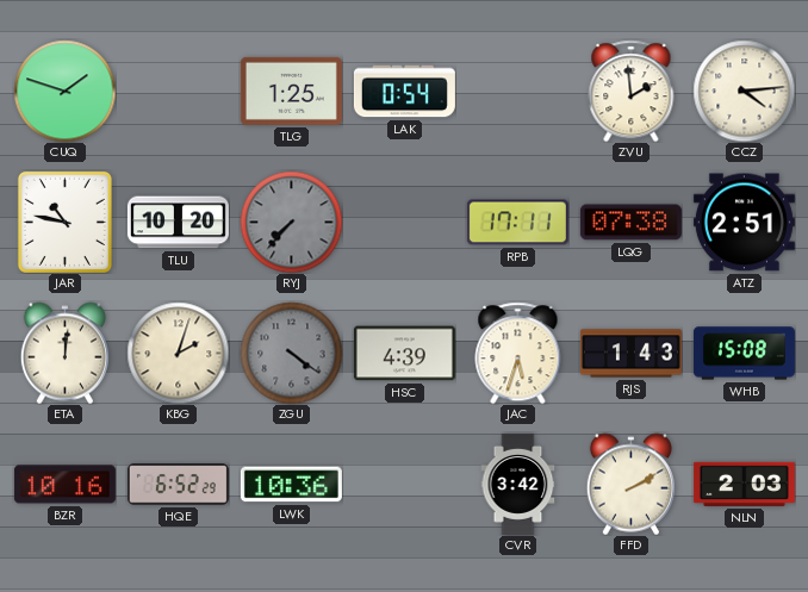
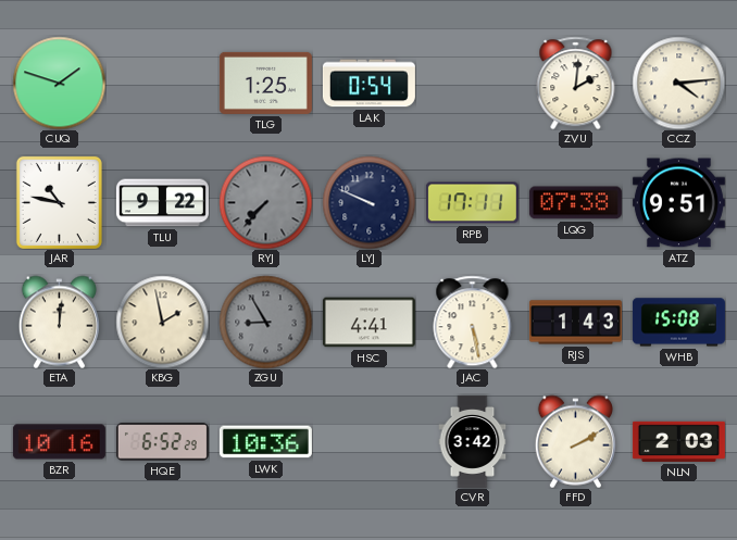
ZVU: 1:59 -> 2:01
TLU: 10:20 -> 9:22
LYJ: none -> 9:49
ATZ: 2:51 -> 9:51
KBG: 2:03 -> 1:58
ZGU: 4:21 -> 8:55
HSC: 4:39 -> 4:41
JAC: 5:33 -> 5:28
